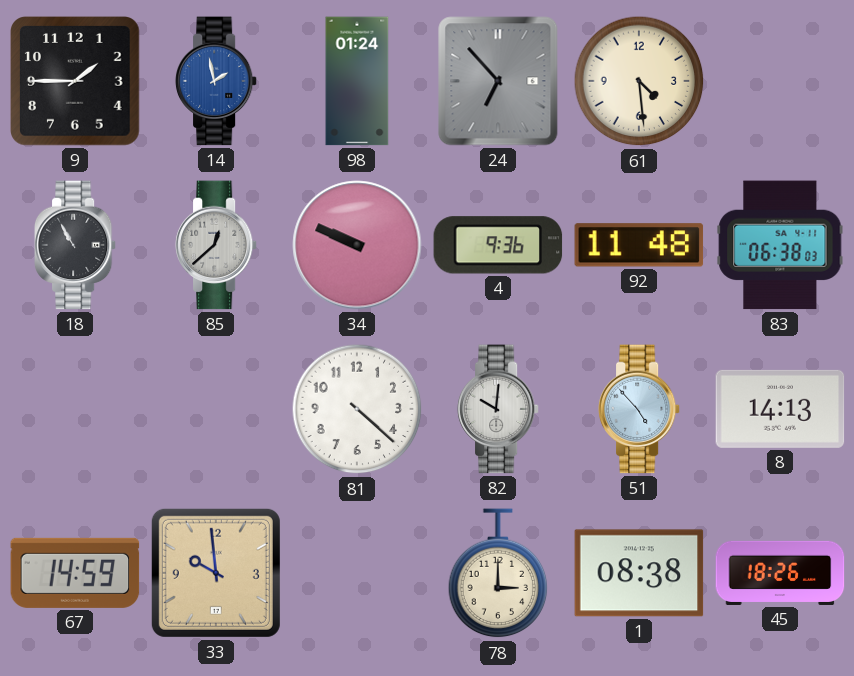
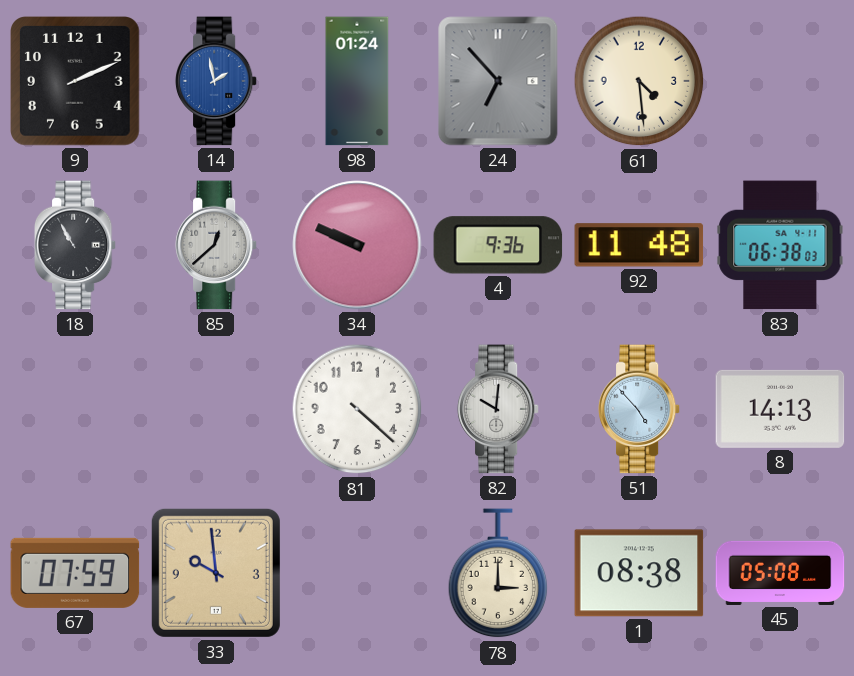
9: 1:45 -> 2:11
67: 14:59 -> 07:59
45: 18:26 -> 05:08
